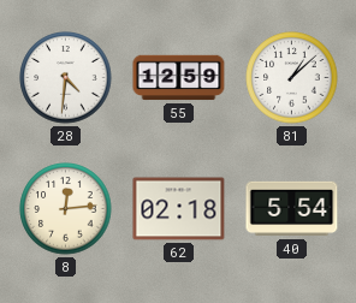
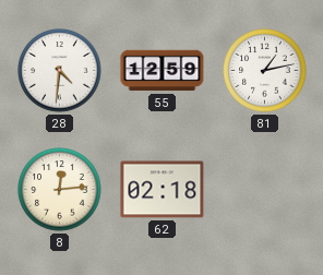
81: 1:08 -> 1:13
40: 5:54 -> none
